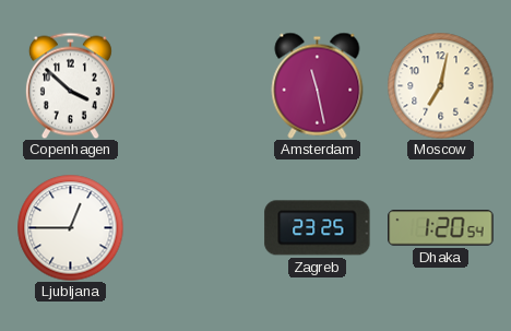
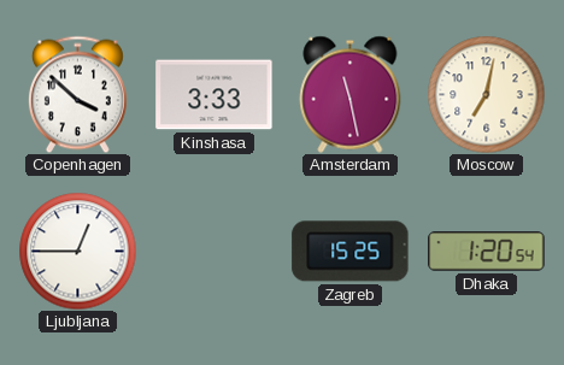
Kinshasa: none -> 3:33
Zagreb: 23:25 -> 15:25
